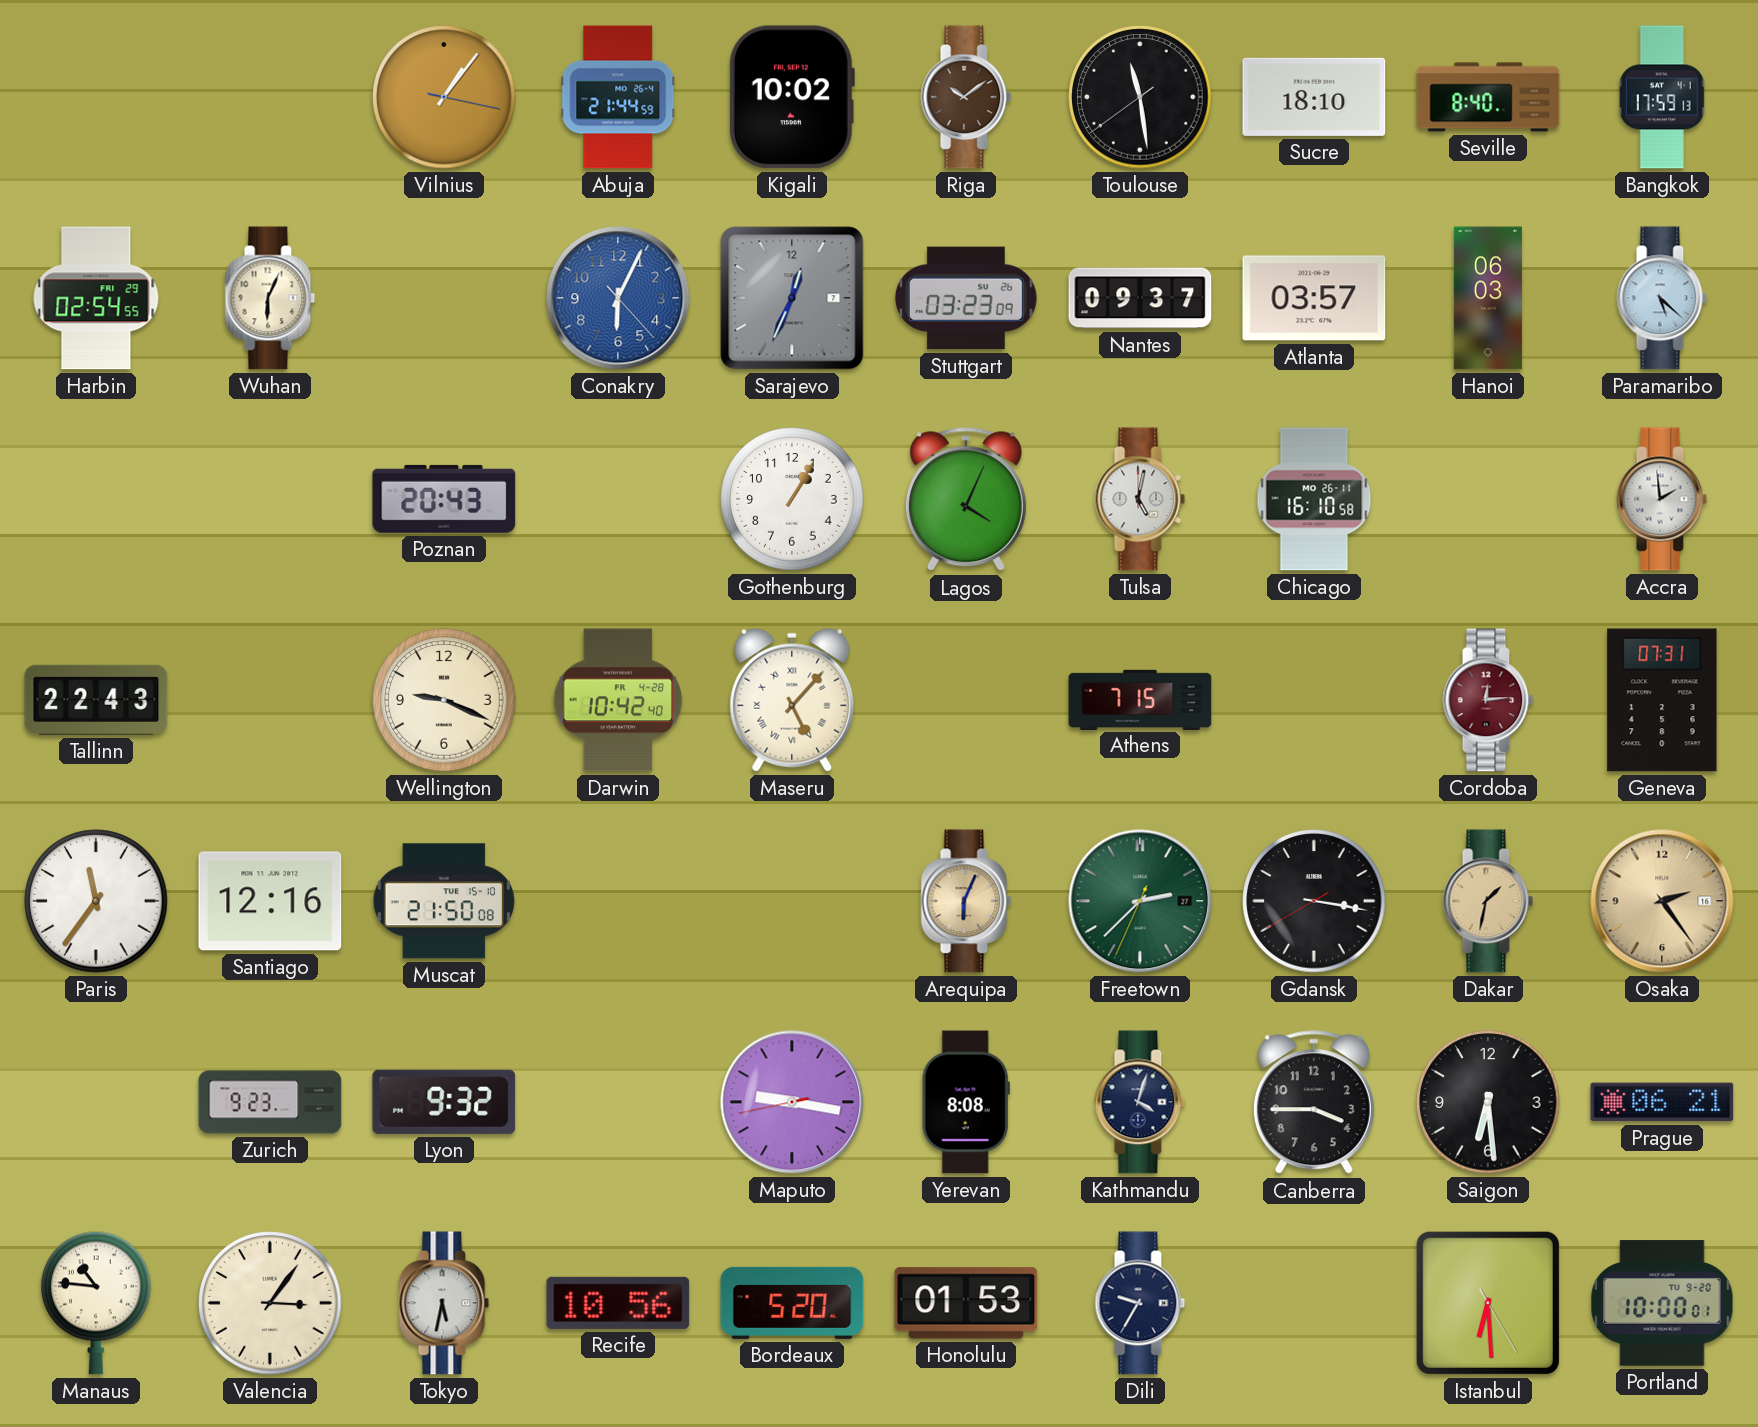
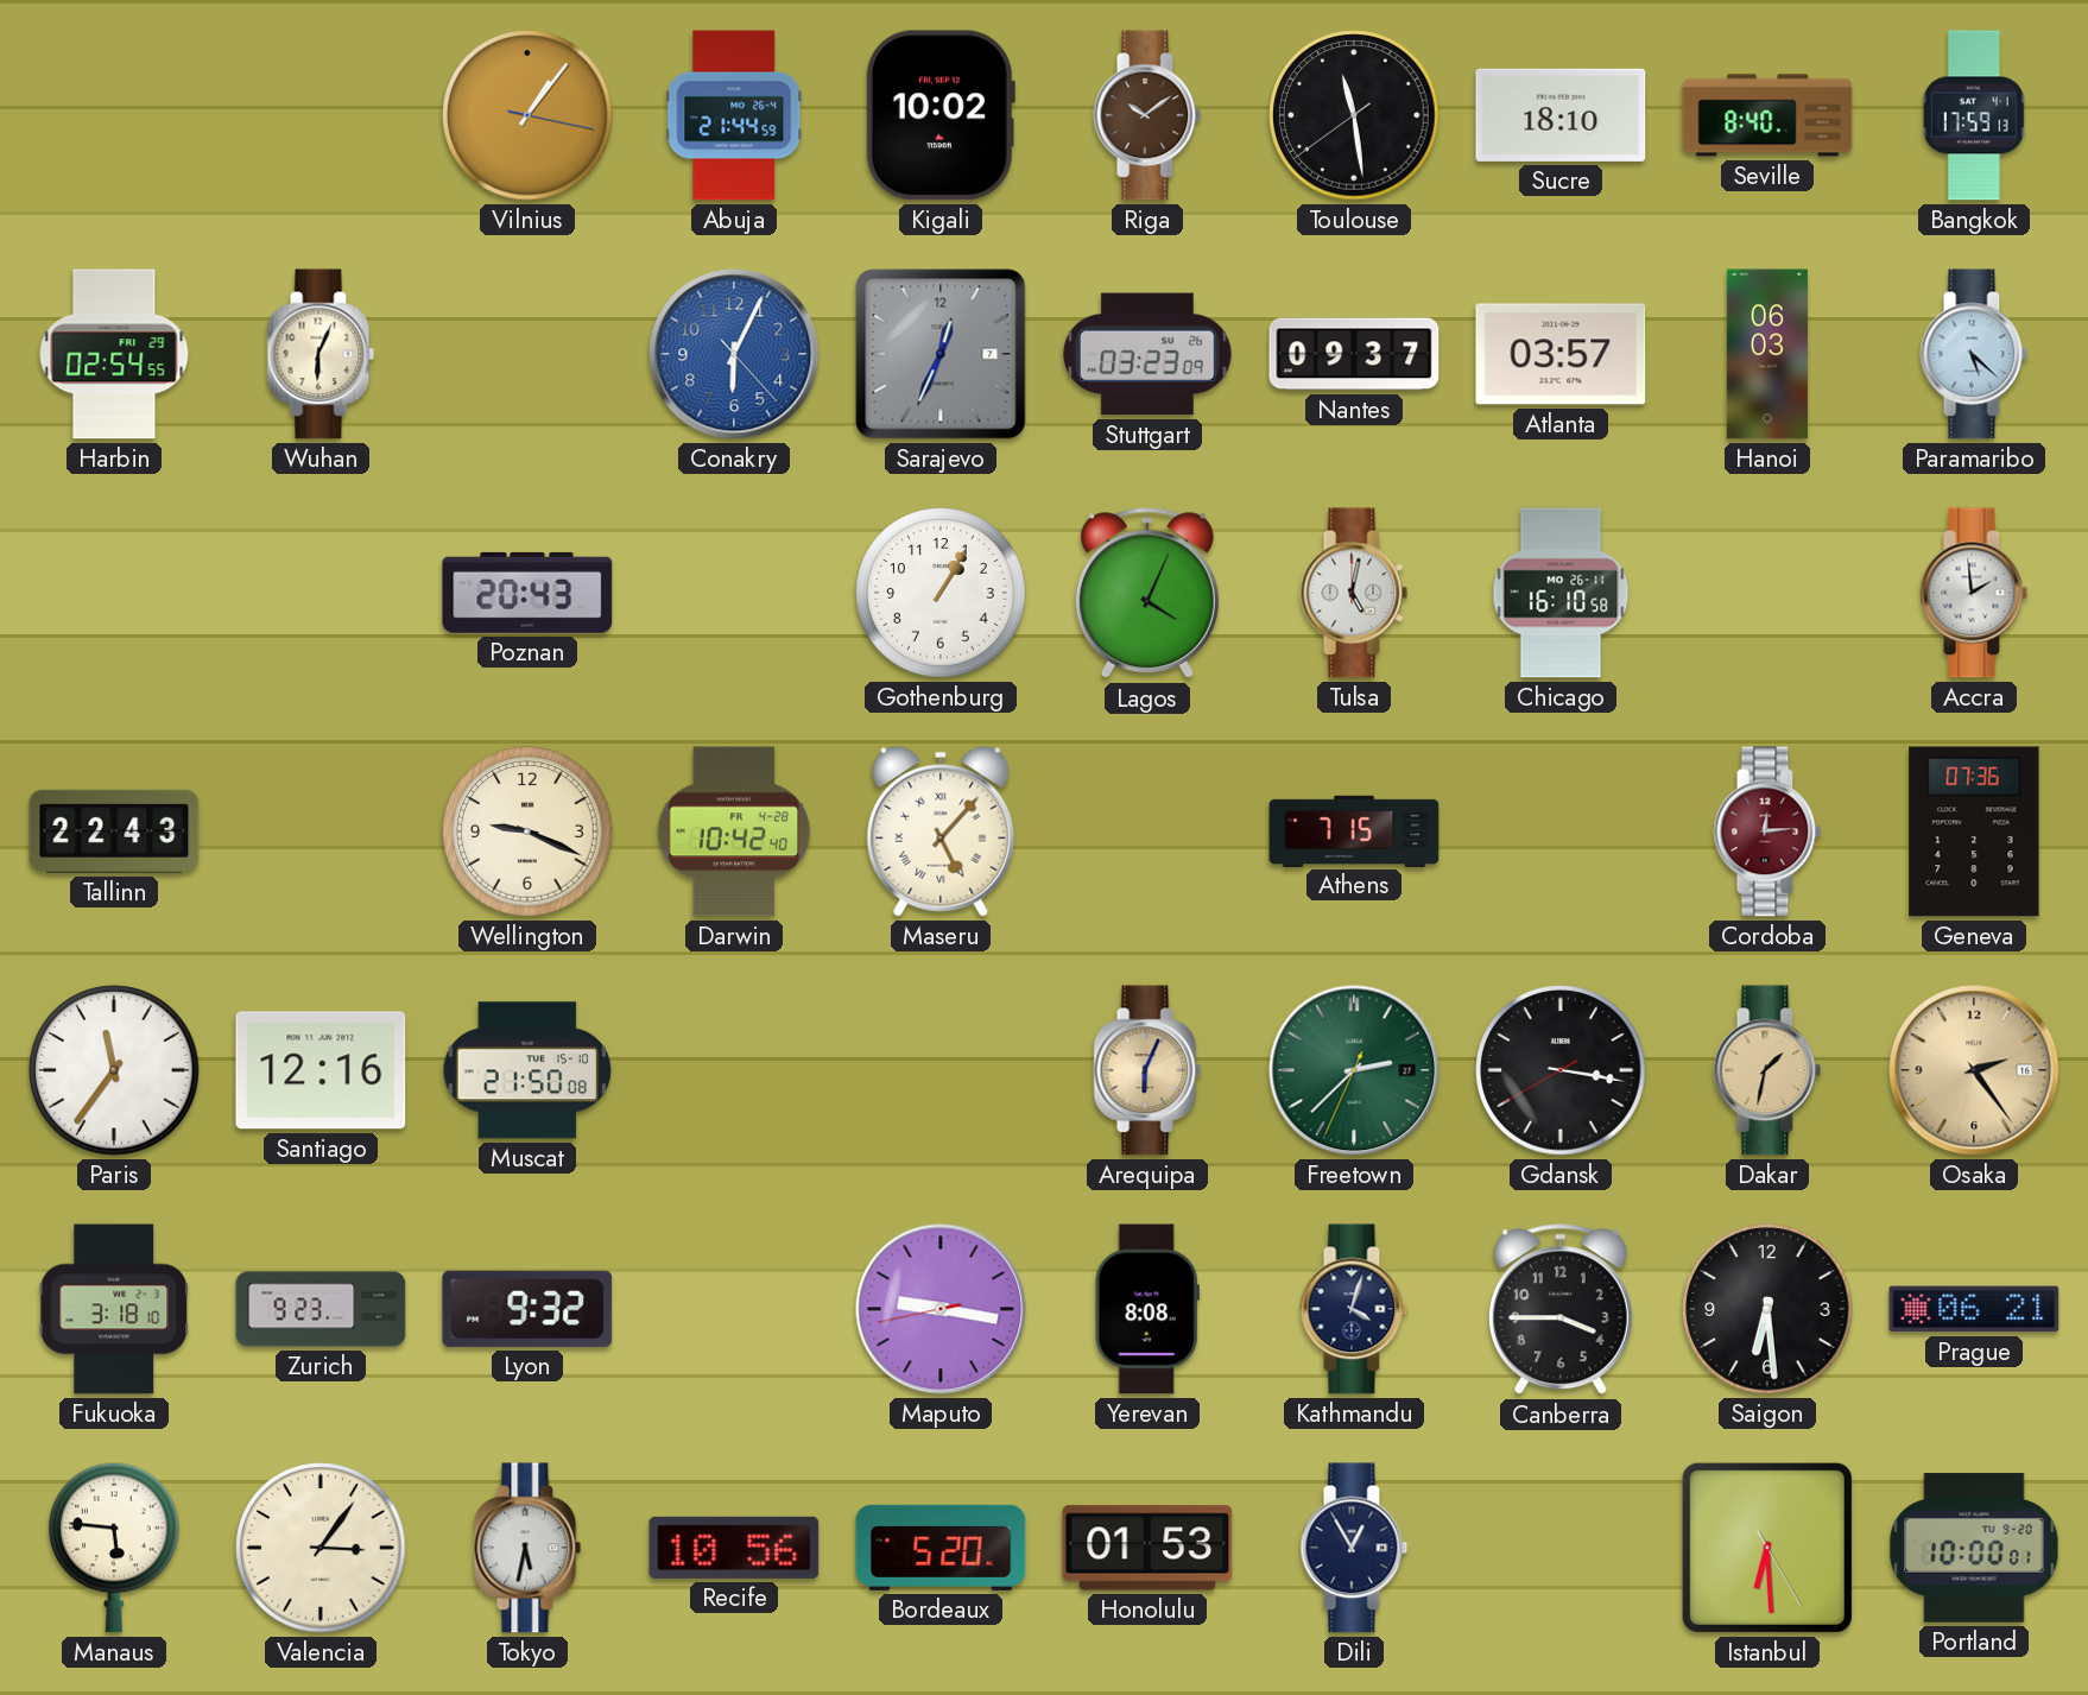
Geneva: 07:31 -> 07:36
Fukuoka: none -> 3:18
Manaus: 10:46 -> 5:46
Dili: 9:35 -> 12:55
